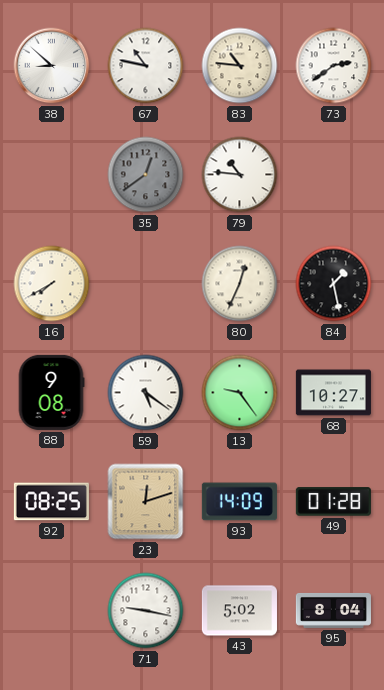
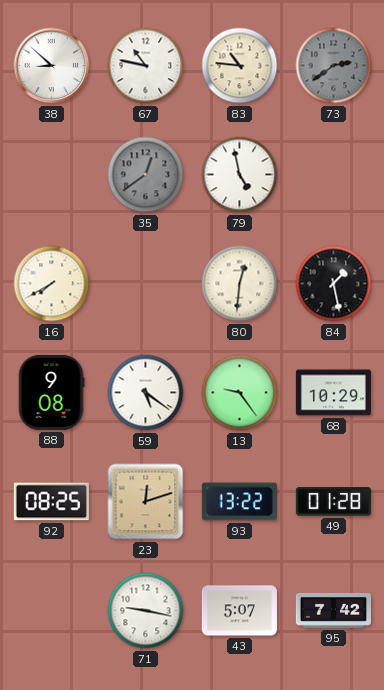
73 dial: white -> grey
79: 10:46 -> 4:58
80: 12:34 -> 12:31
68: 10:27 -> 10:29
93: 14:09 -> 13:22
43: 5:02 -> 5:07
95: 8:04 -> 7:42
